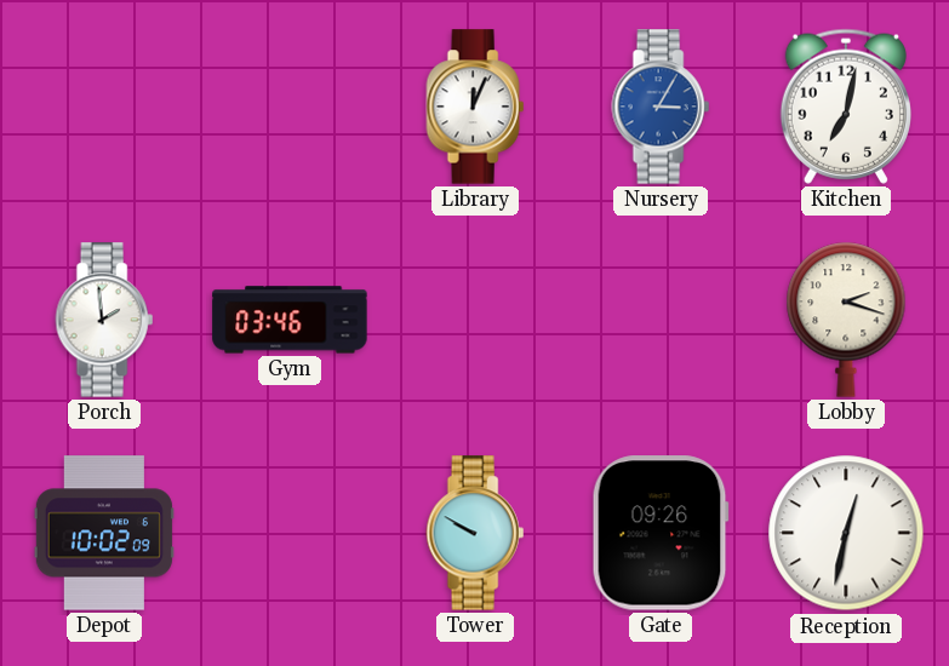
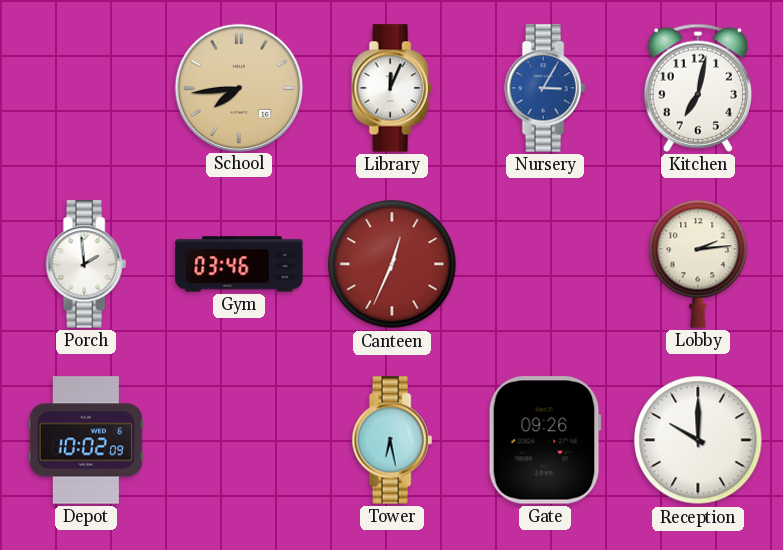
School: none -> 7:44
Canteen: none -> 12:34
Lobby: 2:18 -> 2:14
Tower: 9:50 -> 6:28
Reception: 12:32 -> 10:00
